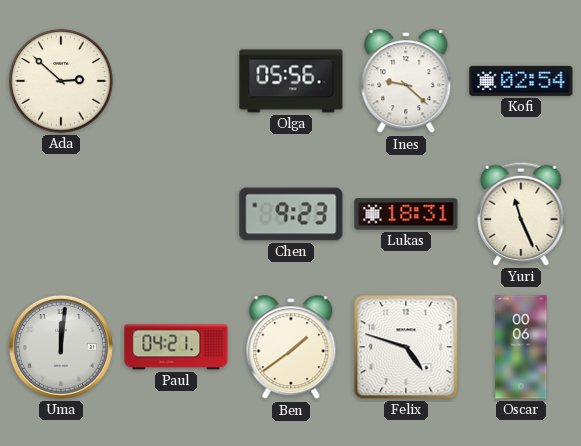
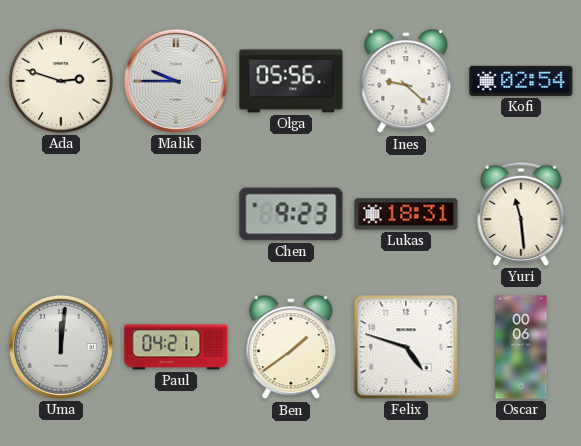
Ada: 2:52 -> 2:48
Malik: none -> 9:45
Yuri: 11:26 -> 11:29
